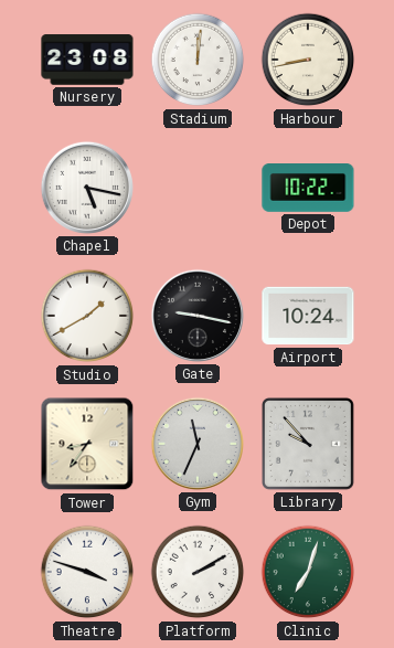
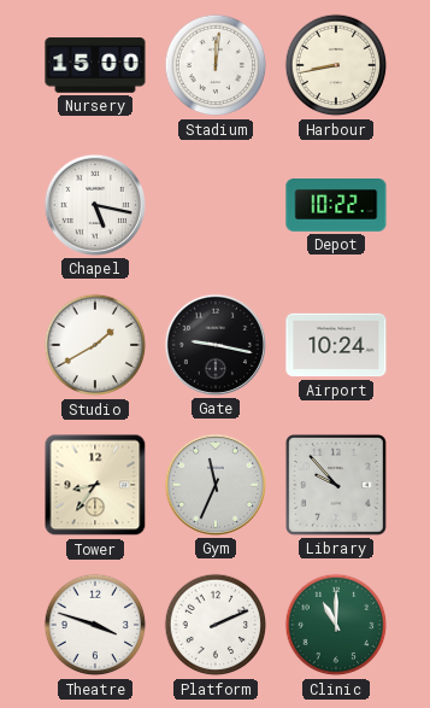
Nursery: 23:08 -> 15:00
Platform: 2:10 -> 2:11
Clinic: 7:03 -> 11:00
